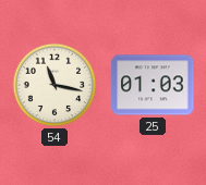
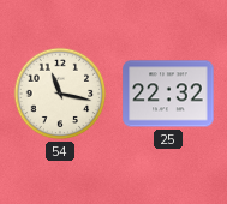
25: 01:03 -> 22:32
